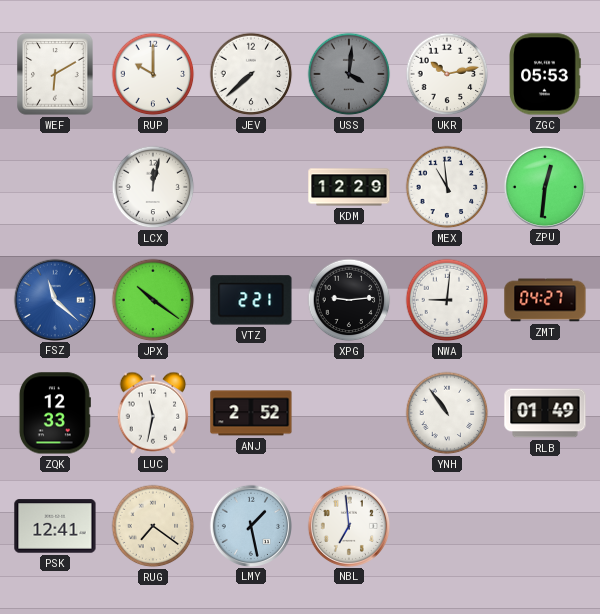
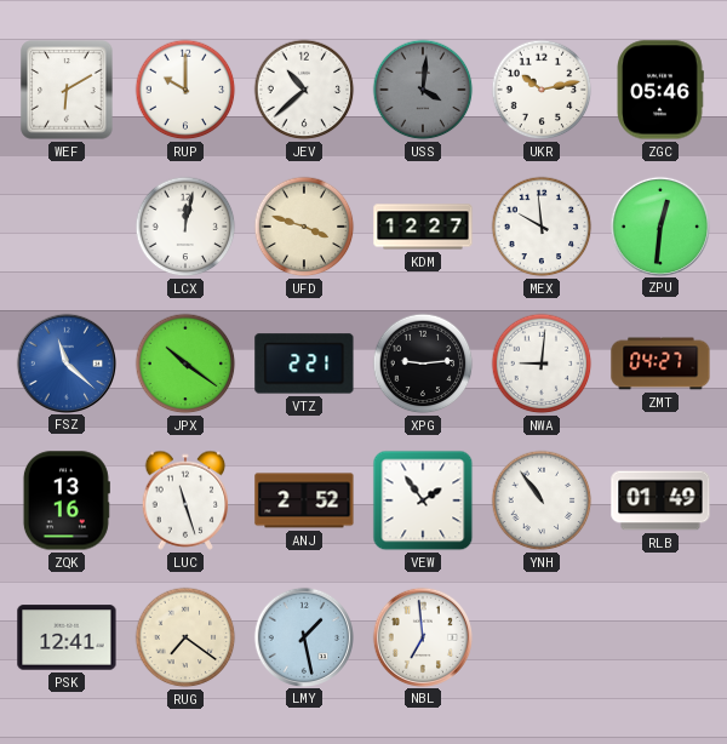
JEV: 7:38 -> 10:38
ZGC: 05:53 -> 05:46
UFD: none -> 3:48
KDM: 12:29 -> 12:27
MEX: 10:59 -> 9:59
ZQK: 12:33 -> 13:16
LUC: 11:32 -> 11:27
VEW: none -> 1:54
